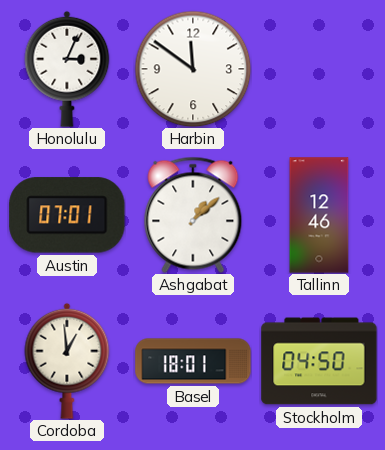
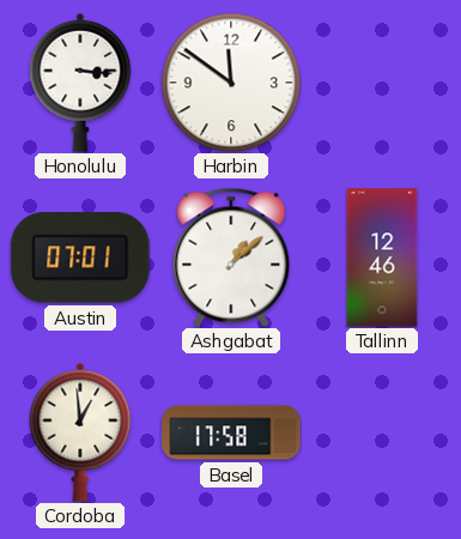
Honolulu: 3:04 -> 3:16
Basel: 18:01 -> 17:58
Stockholm: 04:50 -> none
